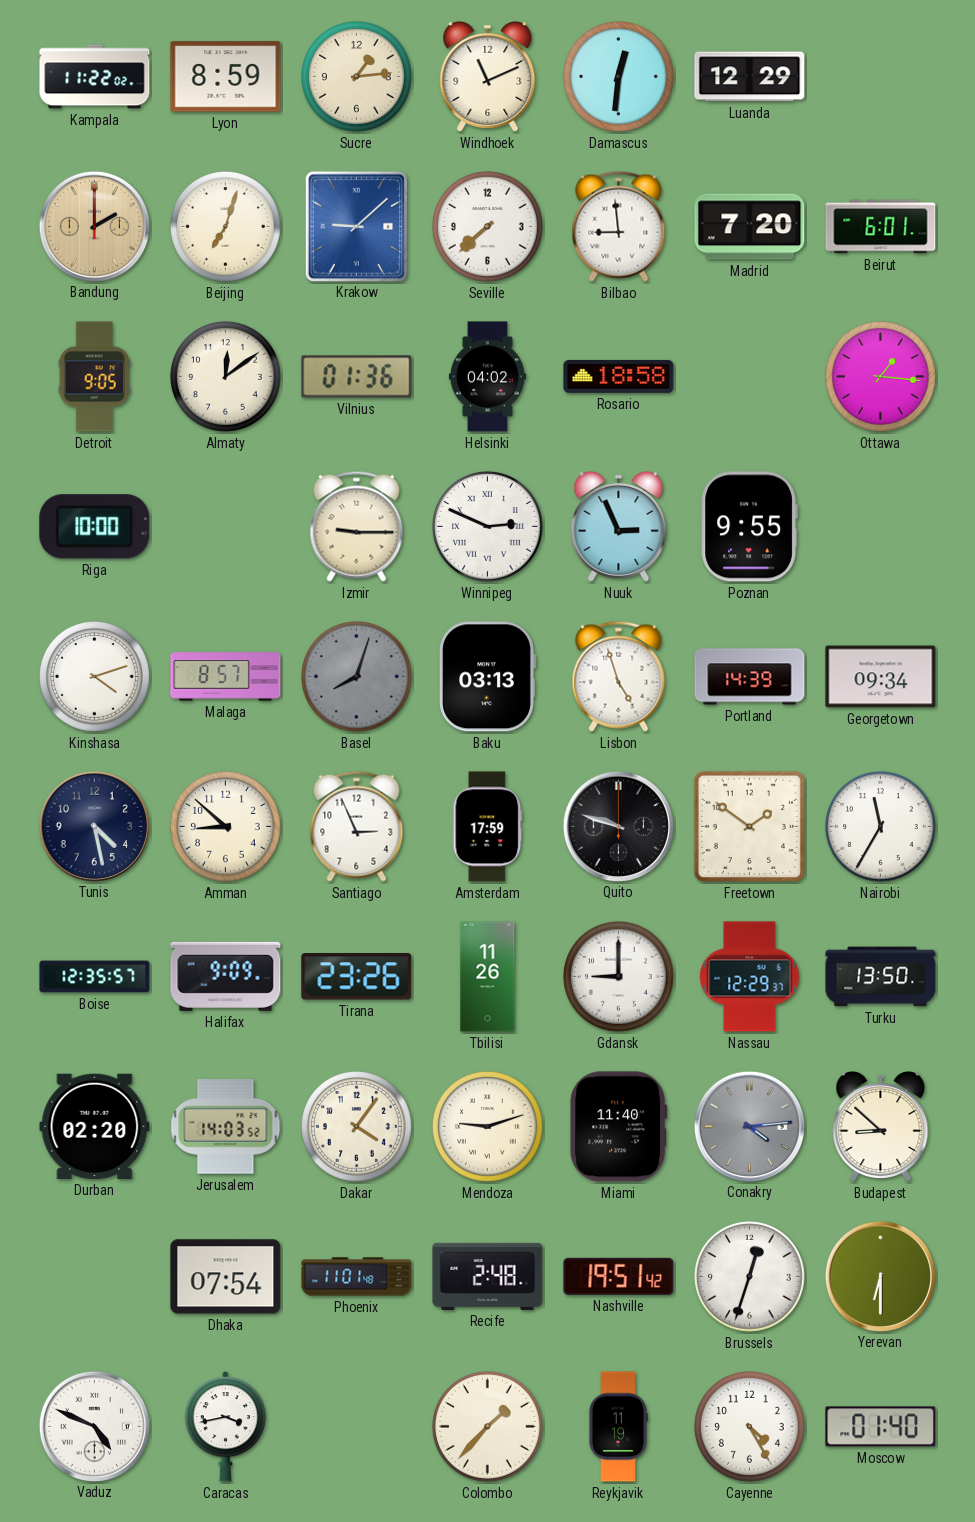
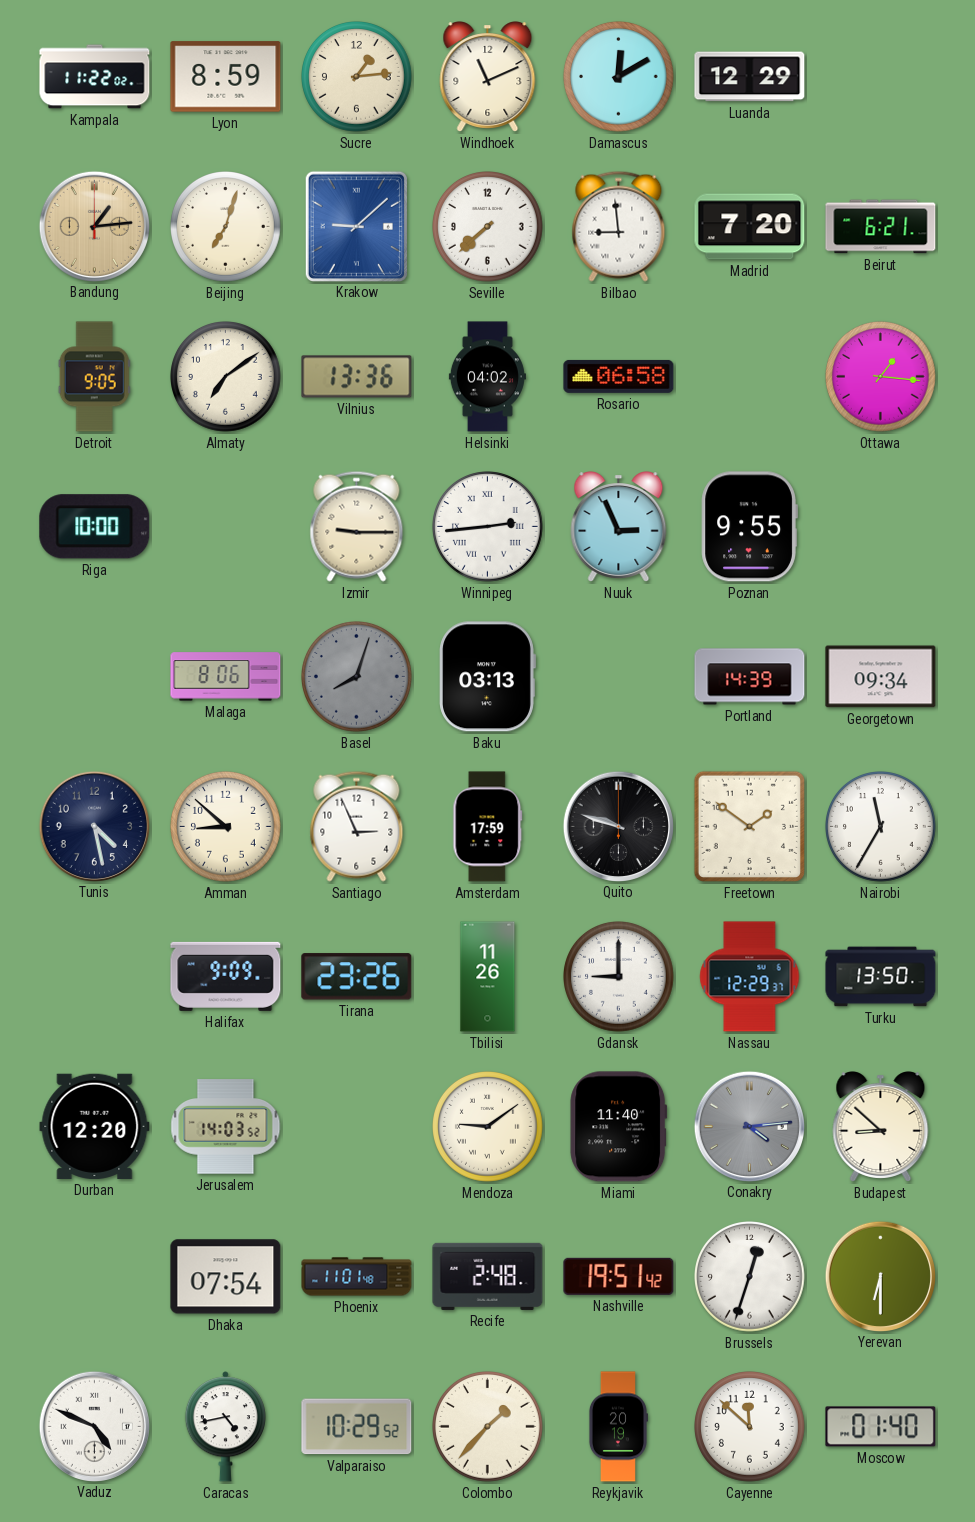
Damascus: 12:31 -> 12:10
Bandung: 2:00 -> 1:14
Beirut: 6:01 -> 6:21
Almaty: 12:09 -> 7:09
Vilnius: 01:36 -> 13:36
Rosario: 18:58 -> 06:58
Winnipeg: 2:49 -> 2:44
Kinshasa: 4:12 -> none
Malaga: 8:57 -> 8:06
Lisbon: 4:57 -> none
Boise: 12:35 -> none
Durban: 02:20 -> 12:20
Dakar: 4:06 -> none
Mendoza: 9:12 -> 9:09
Caracas: 3:43 -> 4:43
Valparaiso: none -> 10:29
Reykjavik: 11:19 -> 20:19
Cayenne: 4:25 -> 11:52
